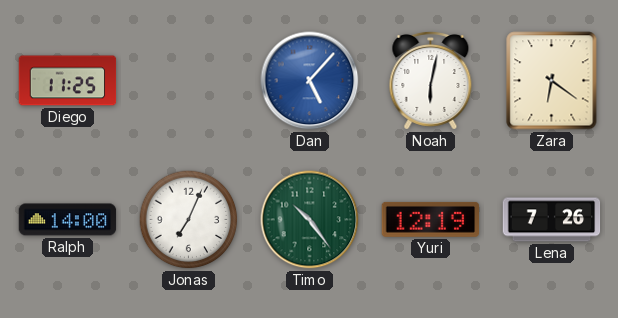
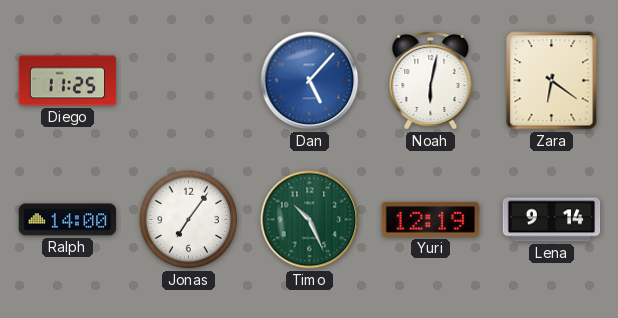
Jonas: 7:04 -> 7:06
Timo: 10:24 -> 10:26
Lena: 7:26 -> 9:14
